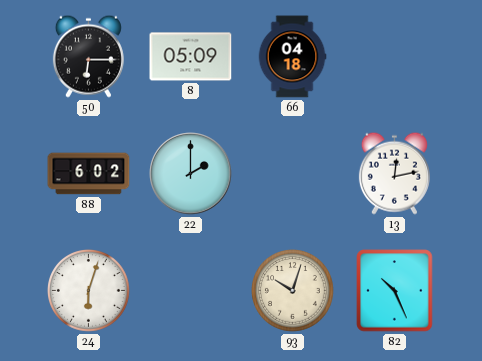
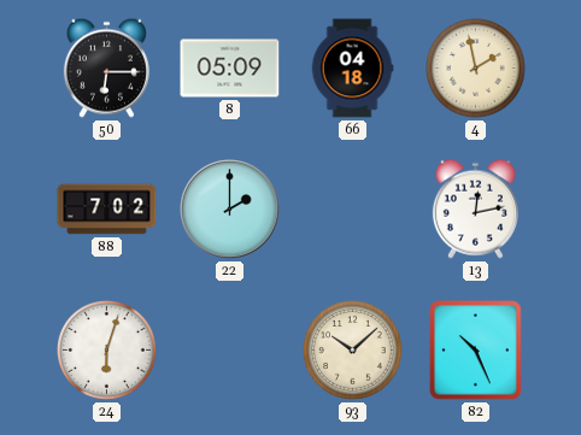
4: none -> 1:58
88: 6:02 -> 7:02
93: 10:03 -> 10:08
